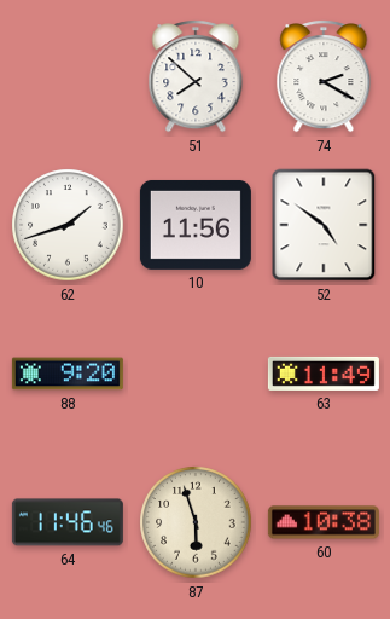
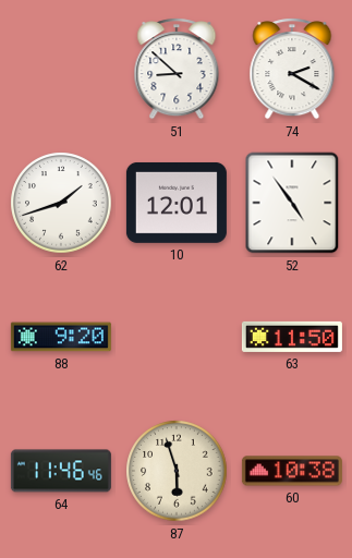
51: 7:52 -> 8:52
10: 11:56 -> 12:01
52: 4:51 -> 4:54
63: 11:49 -> 11:50
